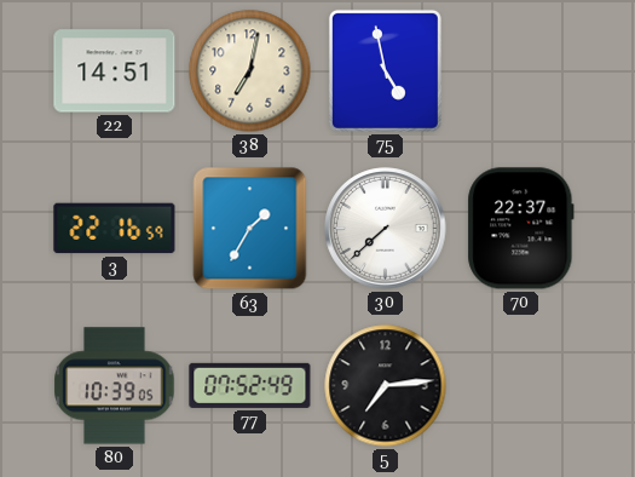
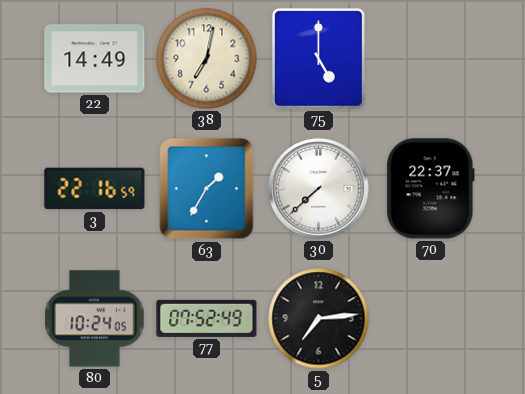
22: 14:51 -> 14:49
75: 4:58 -> 5:00
80: 10:39 -> 10:24
